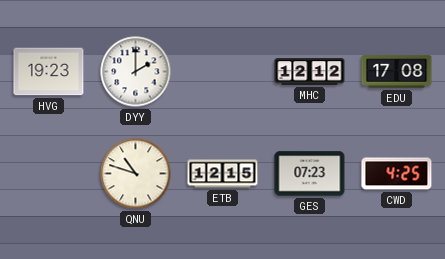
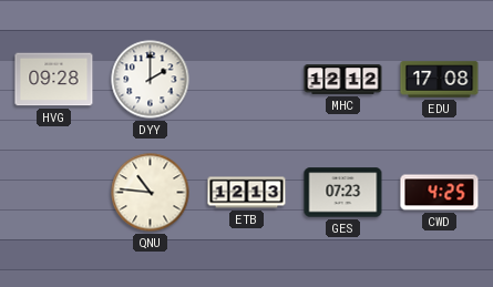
HVG: 19:23 -> 09:28
QNU: 10:48 -> 10:46
ETB: 12:15 -> 12:13
